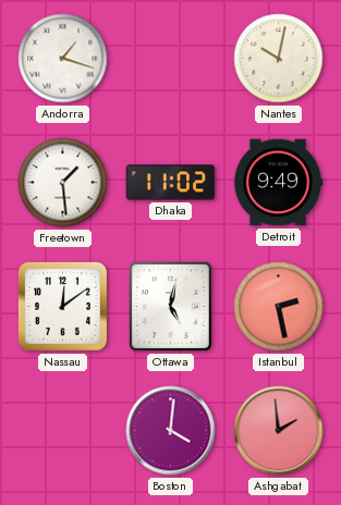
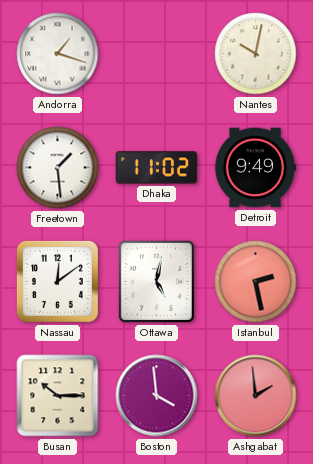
Busan: none -> 10:15
Boston: 4:01 -> 3:59
